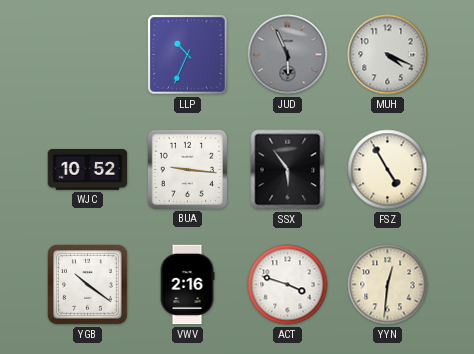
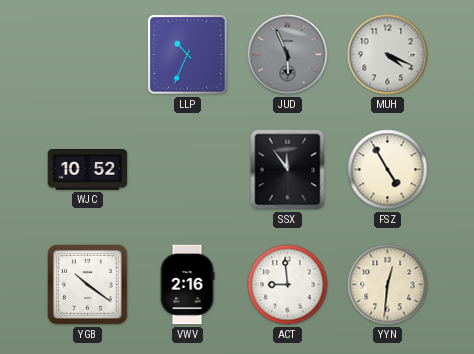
BUA: 9:16 -> none
SSX: 5:54 -> 11:54
ACT: 3:48 -> 8:59
